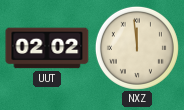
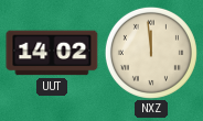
UUT: 02:02 -> 14:02
